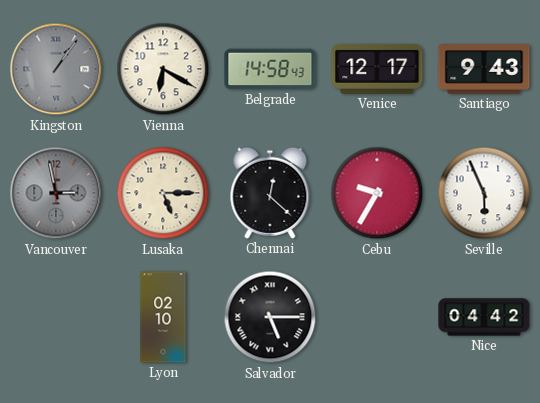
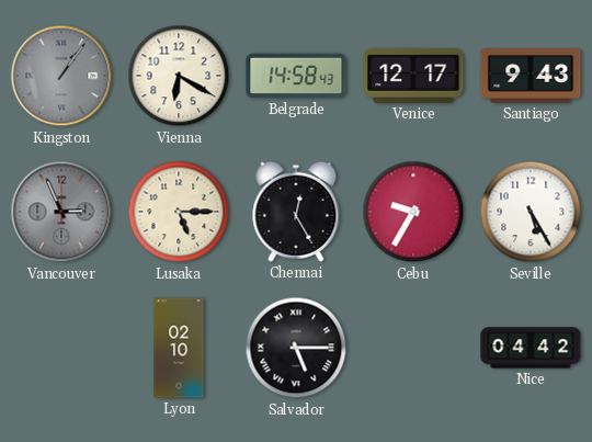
Vancouver: 2:58 -> 2:56
Chennai: 12:22 -> 12:25
Seville: 5:56 -> 5:25
